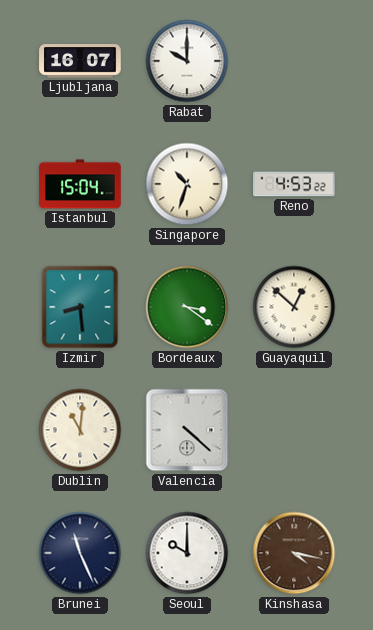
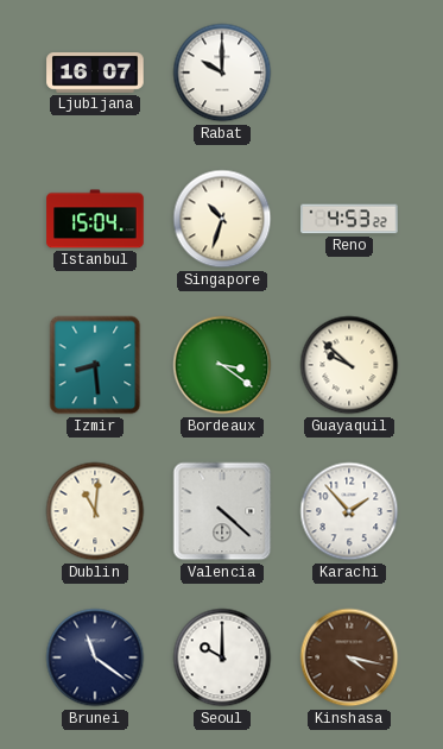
Guayaquil: 12:52 -> 9:52
Karachi: none -> 1:53
Brunei: 11:26 -> 11:21
